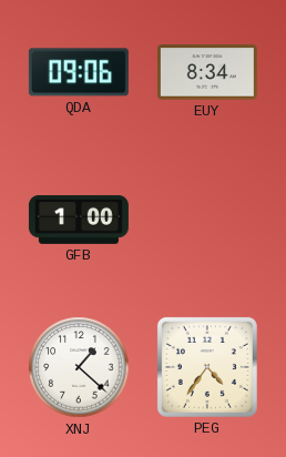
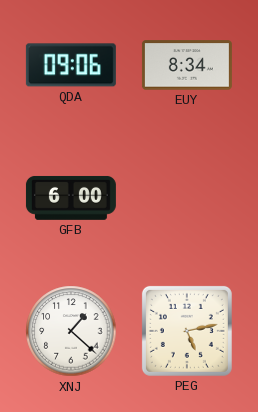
GFB: 1:00 -> 6:00
PEG: 4:36 -> 5:13
